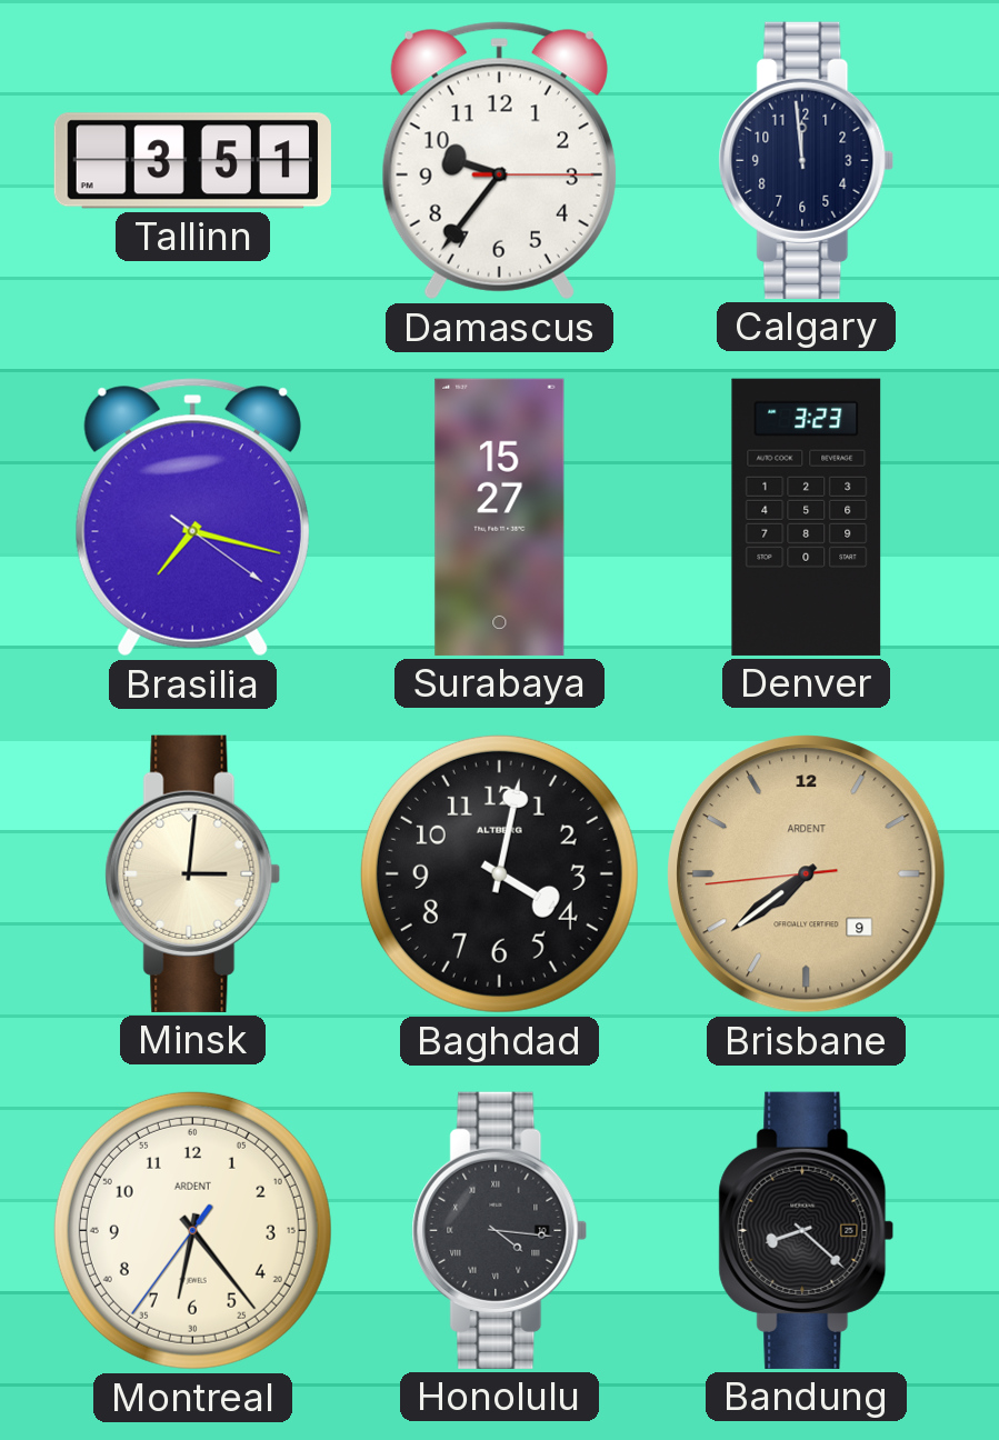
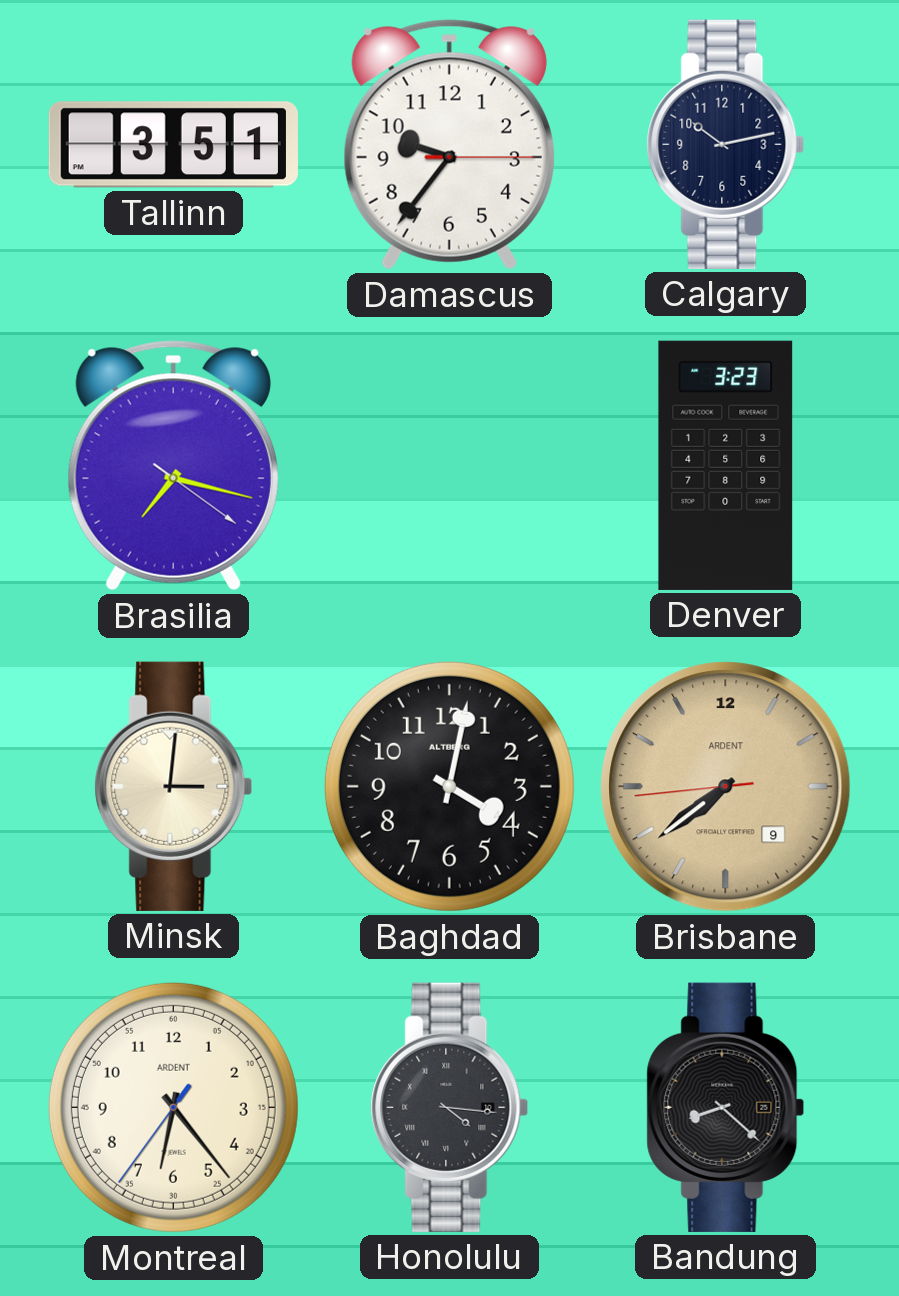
Calgary: 11:59 -> 10:13
Surabaya: 15:27 -> none
